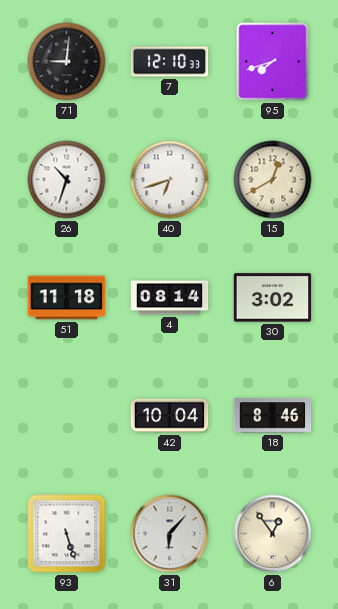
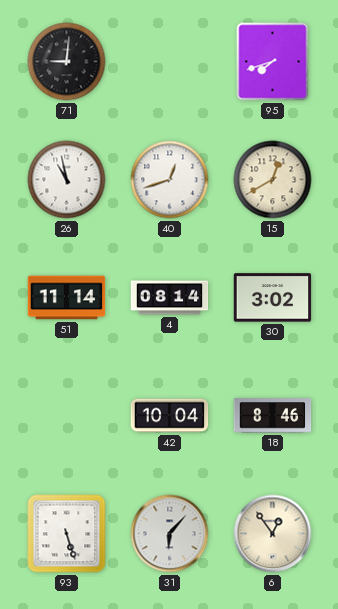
7: 12:10 -> none
26: 10:33 -> 10:58
40: 6:42 -> 12:42
51: 11:18 -> 11:14
